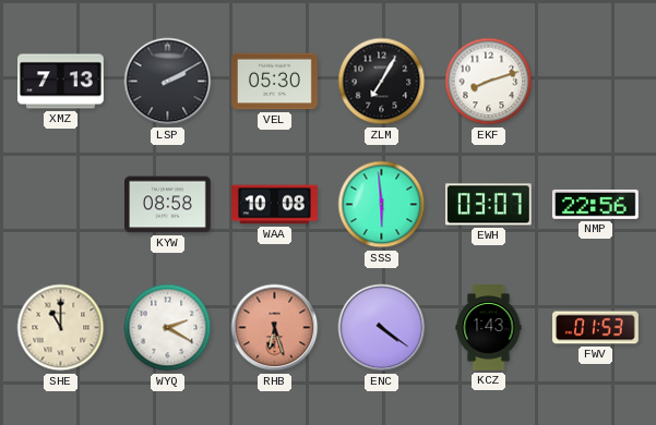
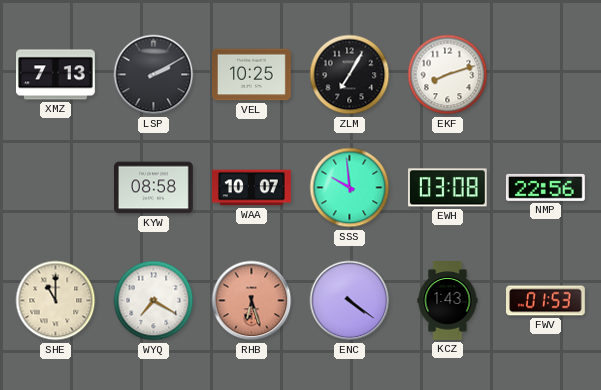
VEL: 05:30 -> 10:25
WAA: 10:08 -> 10:07
SSS: 5:59 -> 9:59
EWH: 03:07 -> 03:08
WYQ: 2:20 -> 7:20
